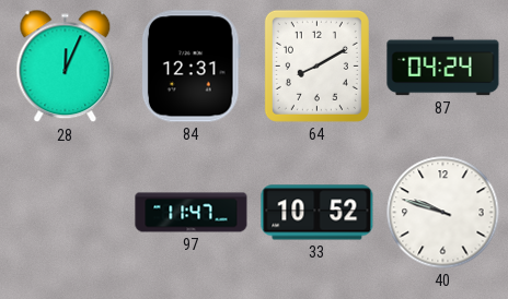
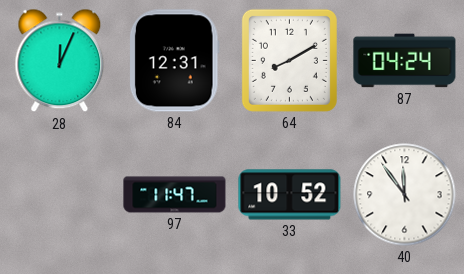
40: 9:48 -> 11:54
